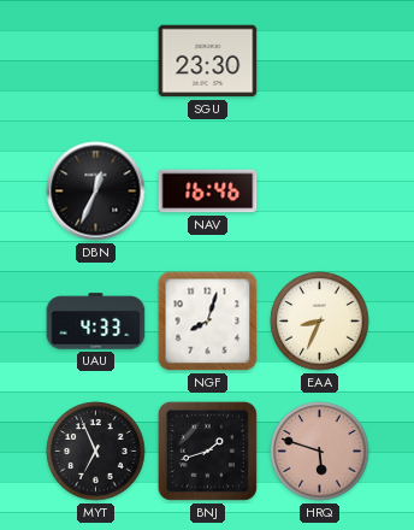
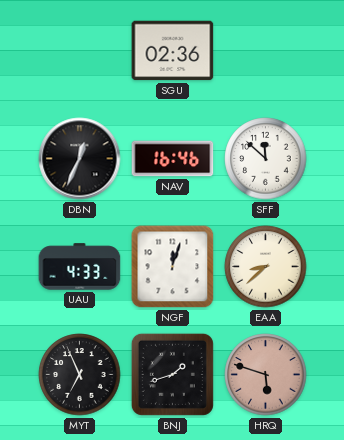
SGU: 23:30 -> 02:36
SFF: none -> 11:52
NGF: 8:03 -> 12:03
EAA: 8:34 -> 8:38
